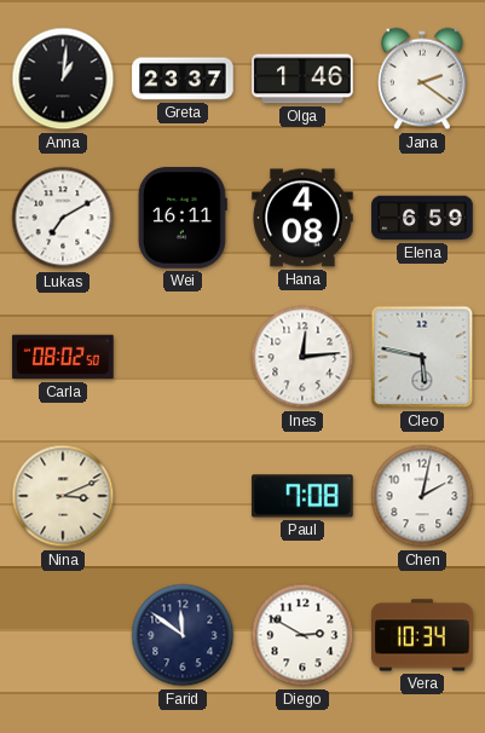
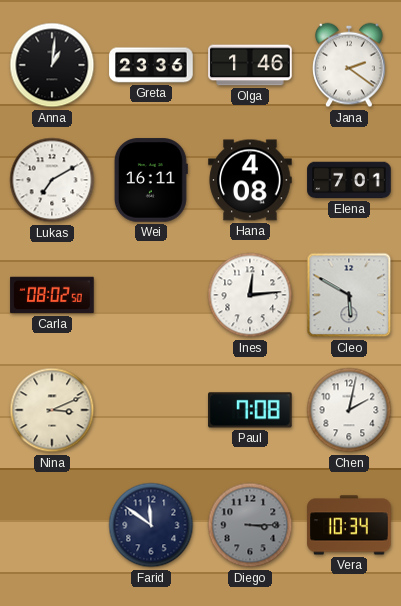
Greta: 23:37 -> 23:36
Elena: 6:59 -> 7:01
Cleo: 5:47 -> 5:50
Diego: 2:50 -> 3:15
Diego dial: white -> grey
